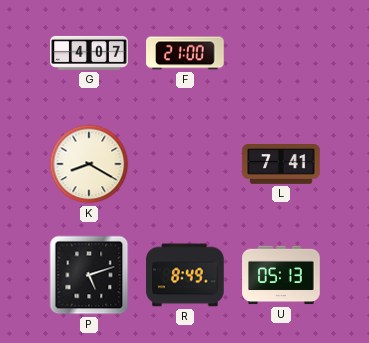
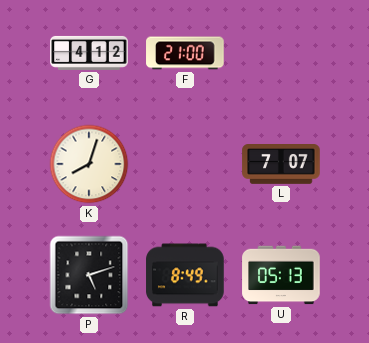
G: 4:07 -> 4:12
K: 8:20 -> 8:03
L: 7:41 -> 7:07
